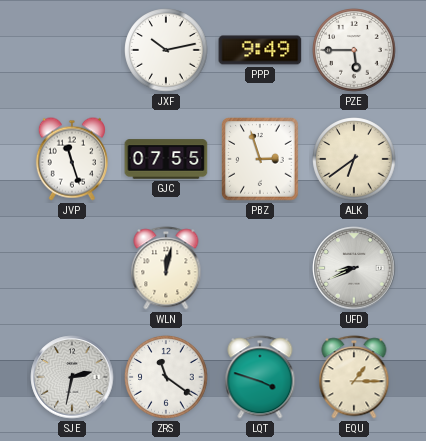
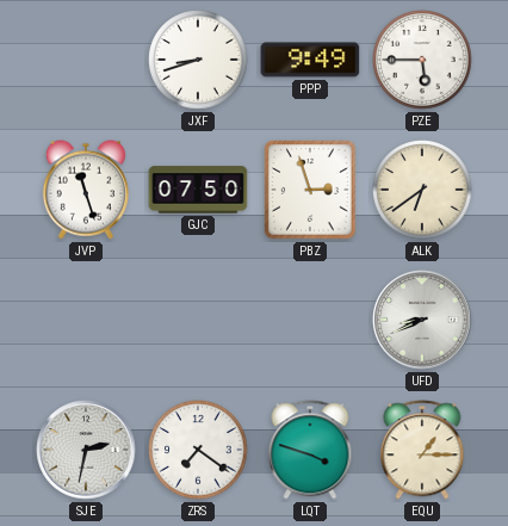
JXF: 10:13 -> 8:42
GJC: 07:55 -> 07:50
WLN: 12:02 -> none
ZRS: 11:21 -> 7:21
